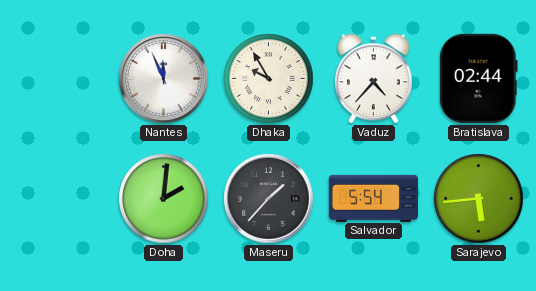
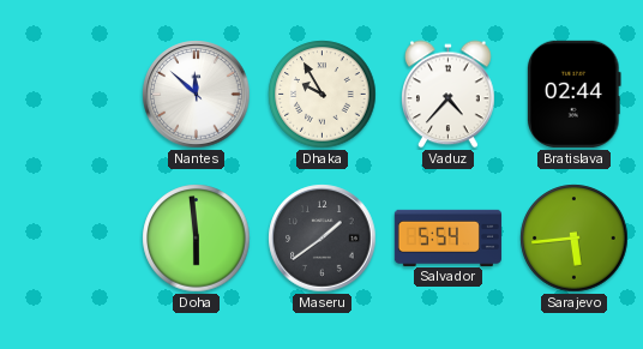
Nantes: 11:56 -> 11:52
Doha: 2:01 -> 5:59
Maseru: 1:37 -> 1:39
